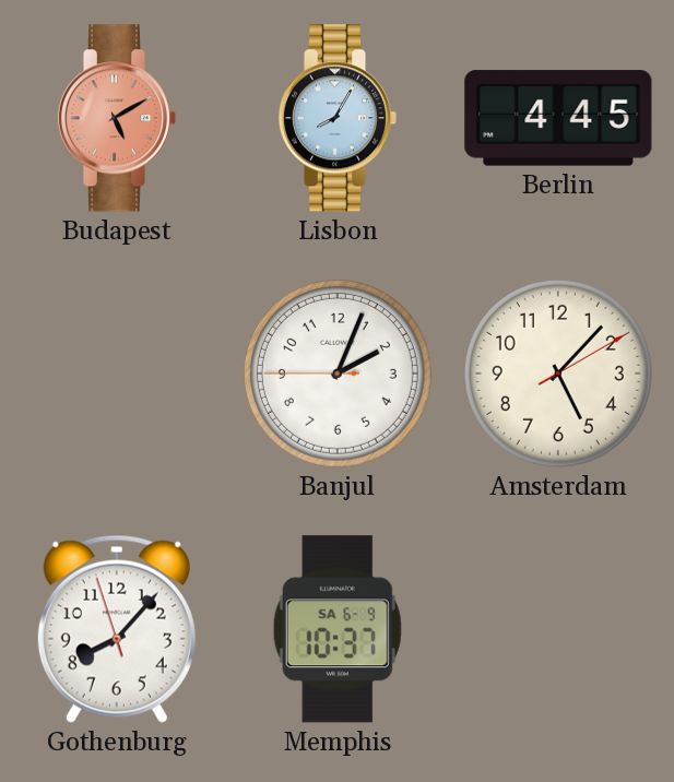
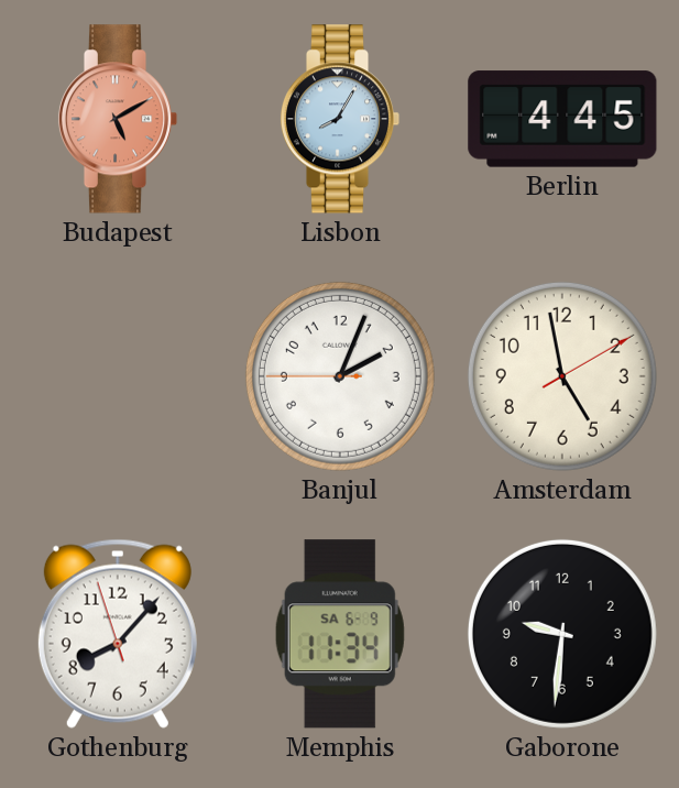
Amsterdam: 5:07 -> 4:58
Memphis: 10:37 -> 11:34
Gaborone: none -> 9:31
